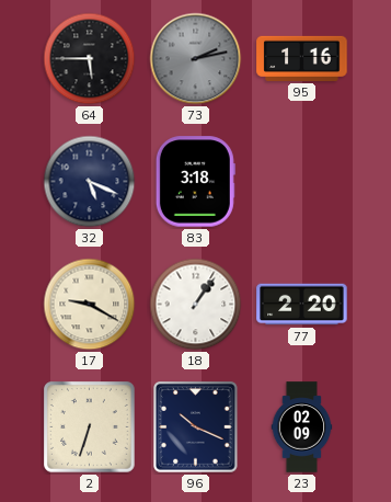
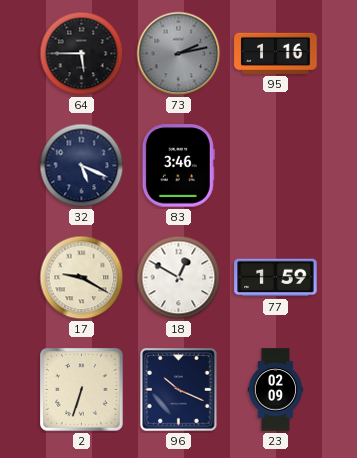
83: 3:18 -> 3:46
18: 1:06 -> 12:50
77: 2:20 -> 1:59
